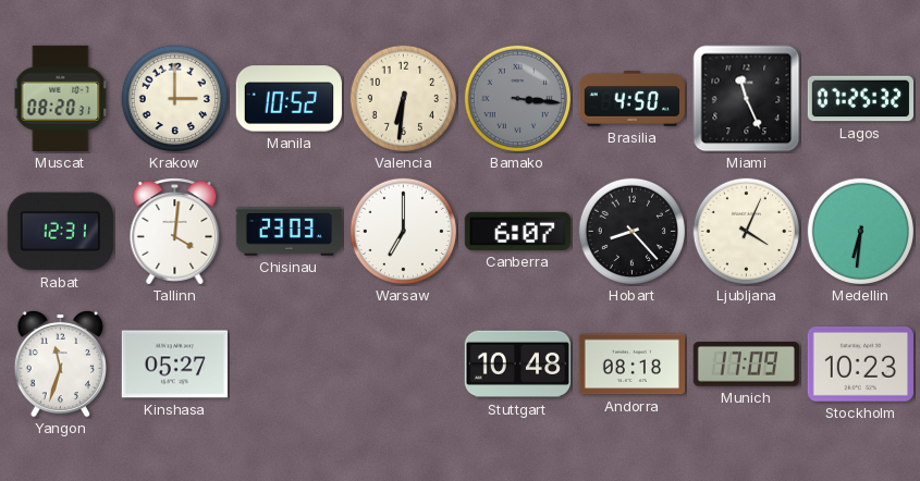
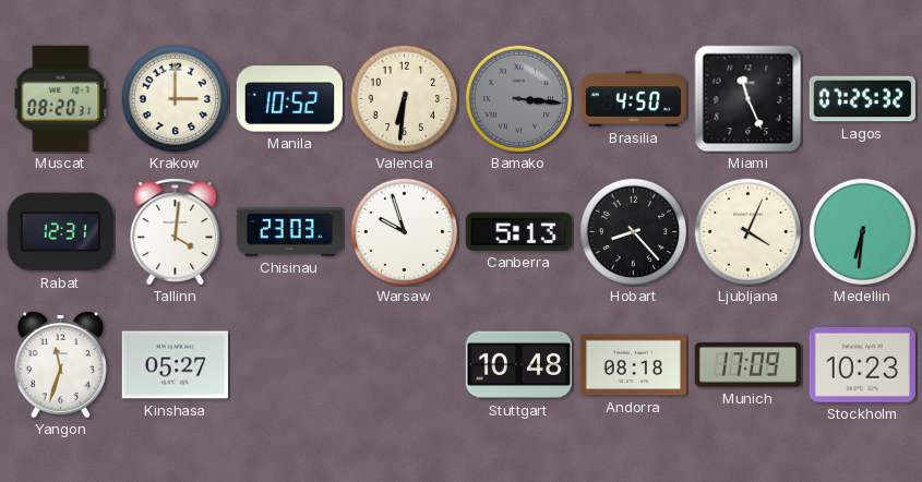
Warsaw: 7:00 -> 9:57
Canberra: 6:07 -> 5:13
